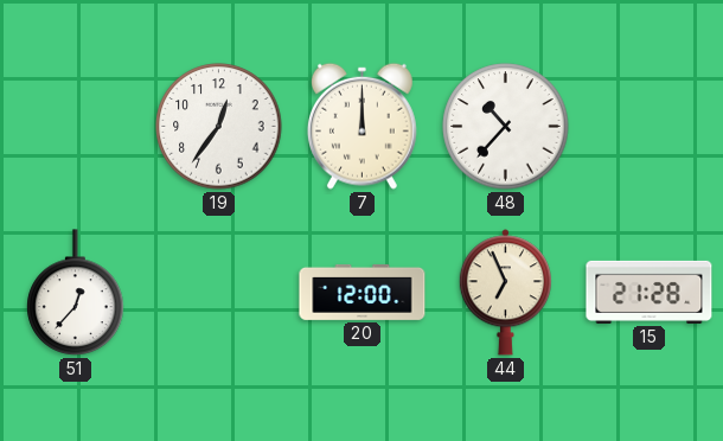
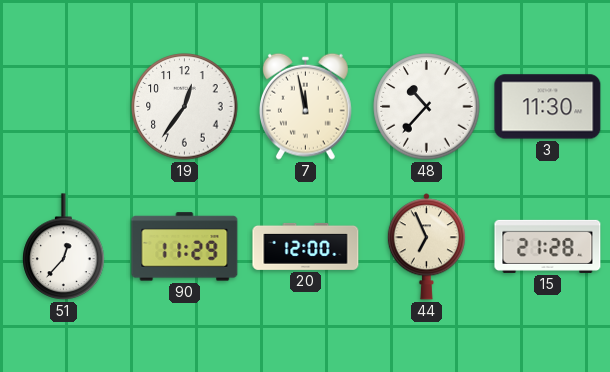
7: 12:00 -> 11:58
3: none -> 11:30
90: none -> 11:29
